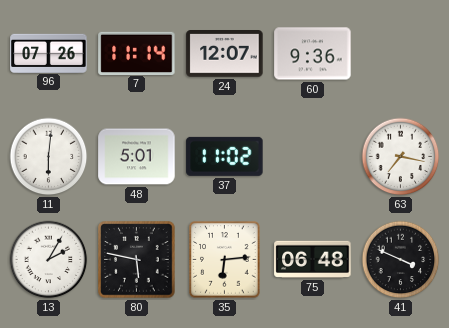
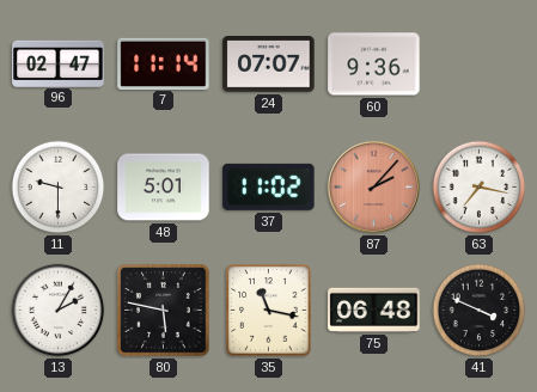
96: 07:26 -> 02:47
24: 12:07 -> 07:07
11: 6:01 -> 9:30
87: none -> 2:07
35: 6:14 -> 11:17
